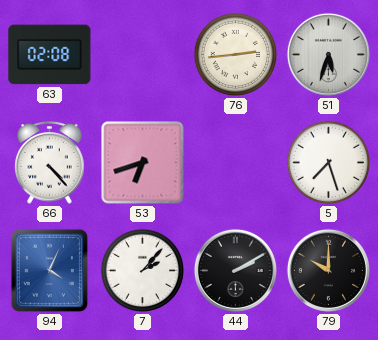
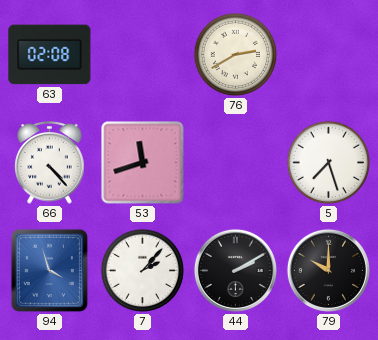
76: 2:44 -> 2:40
51: 5:33 -> none
53: 6:42 -> 11:42
94: 4:04 -> 3:57
